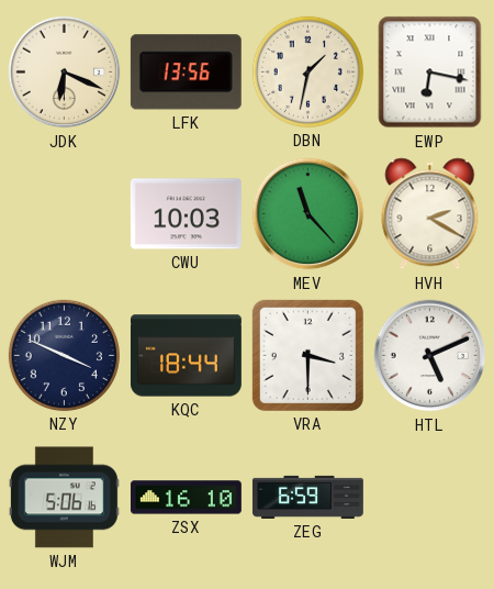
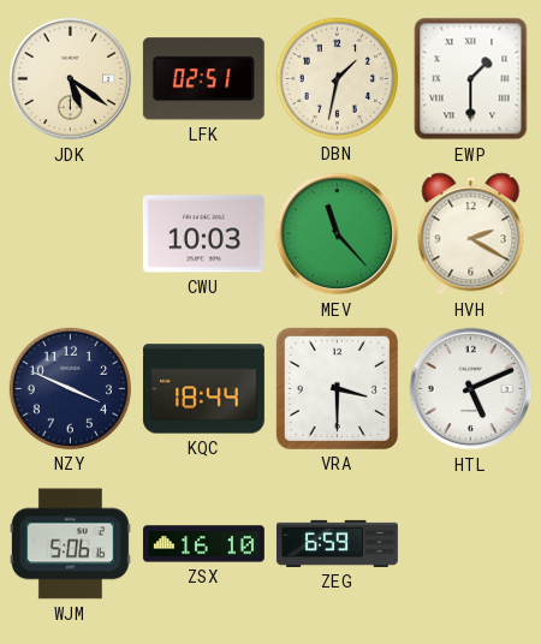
JDK: 6:19 -> 5:21
LFK: 13:56 -> 02:51
EWP: 6:17 -> 1:30
